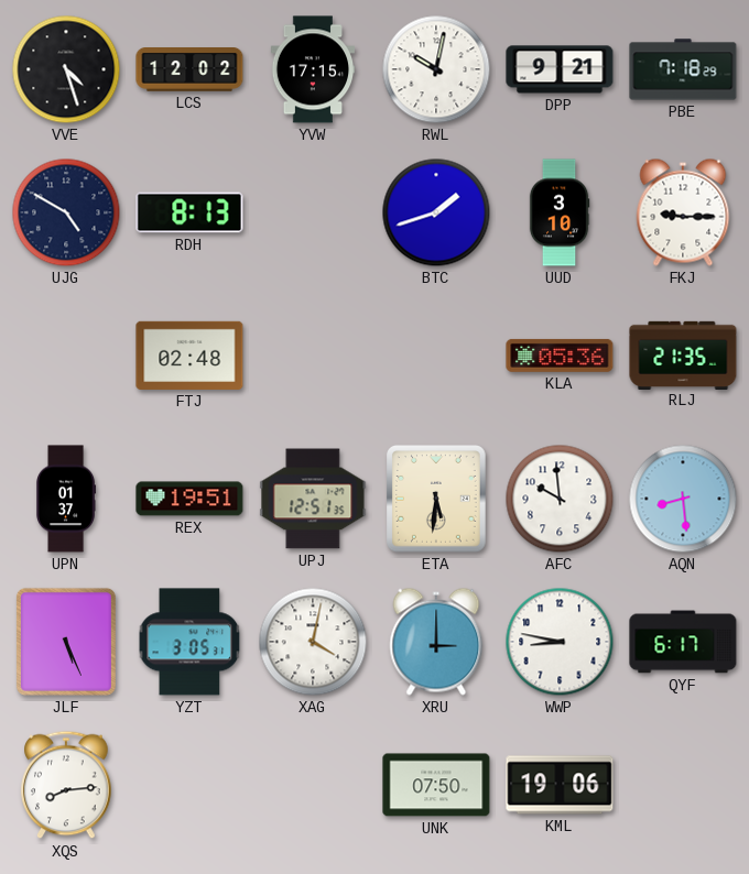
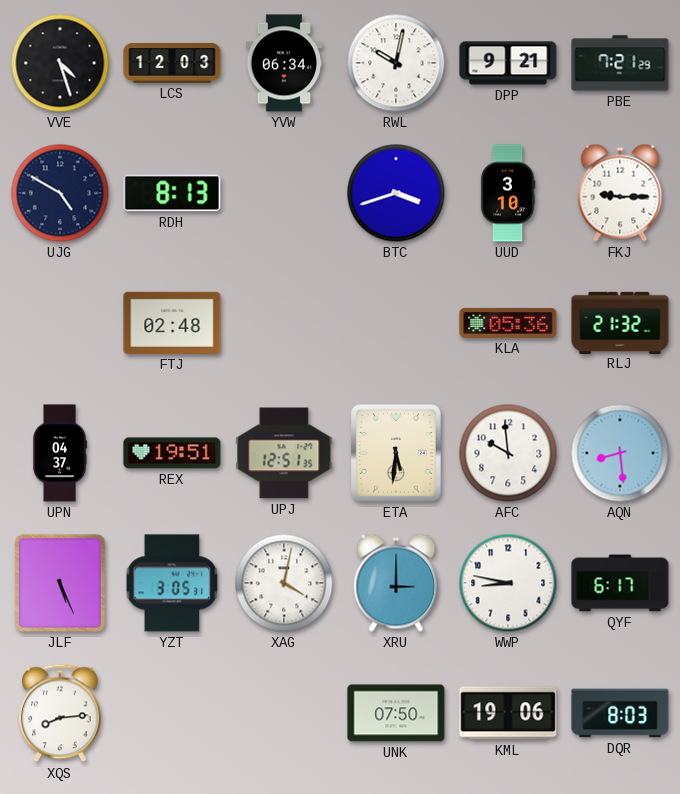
LCS: 12:02 -> 12:03
YVW: 17:15 -> 06:34
PBE: 7:18 -> 7:21
BTC: 1:42 -> 3:42
RLJ: 21:35 -> 21:32
UPN: 01:37 -> 04:37
DQR: none -> 8:03
